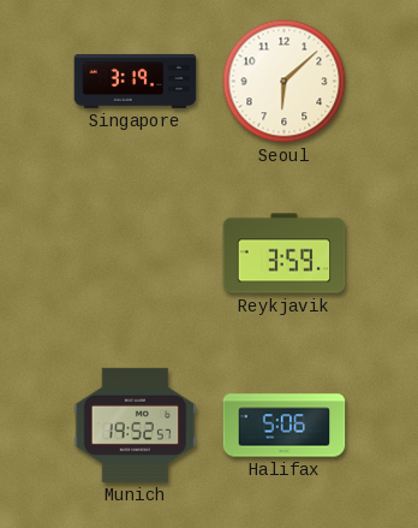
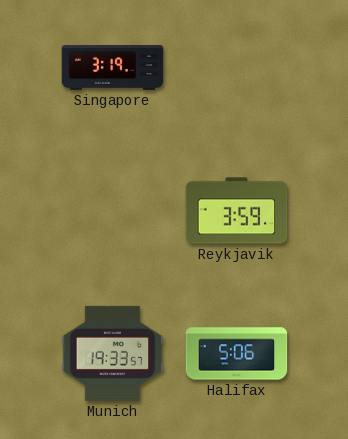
Seoul: 6:08 -> none
Munich: 19:52 -> 19:33
